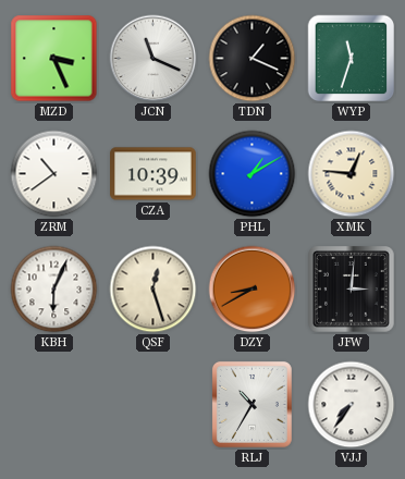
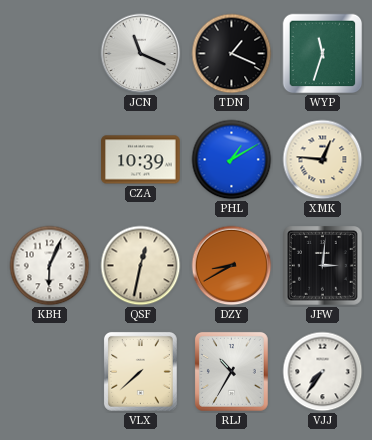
MZD: 3:26 -> none
ZRM: 10:39 -> none
QSF: 12:27 -> 12:32
VLX: none -> 7:38
